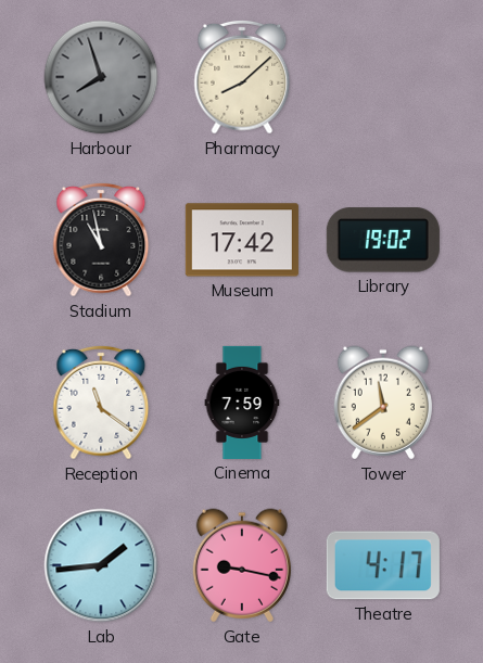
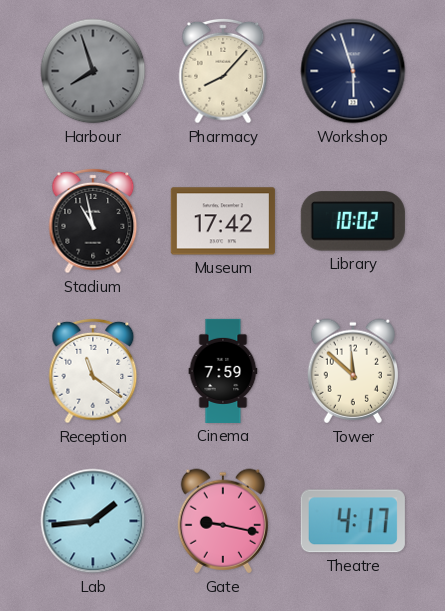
Pharmacy: 8:08 -> 8:07
Workshop: none -> 5:57
Library: 19:02 -> 10:02
Tower: 11:39 -> 11:52
